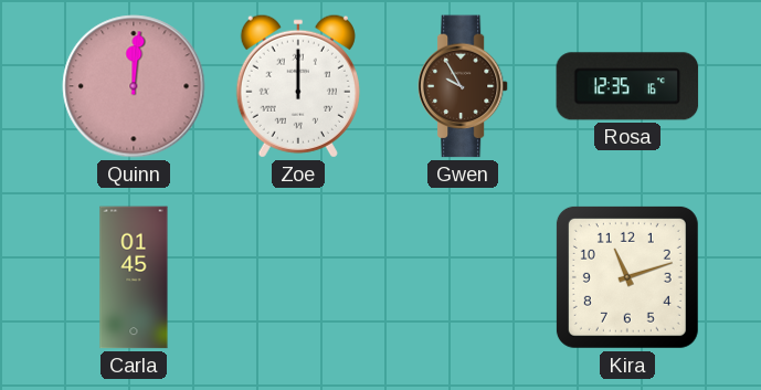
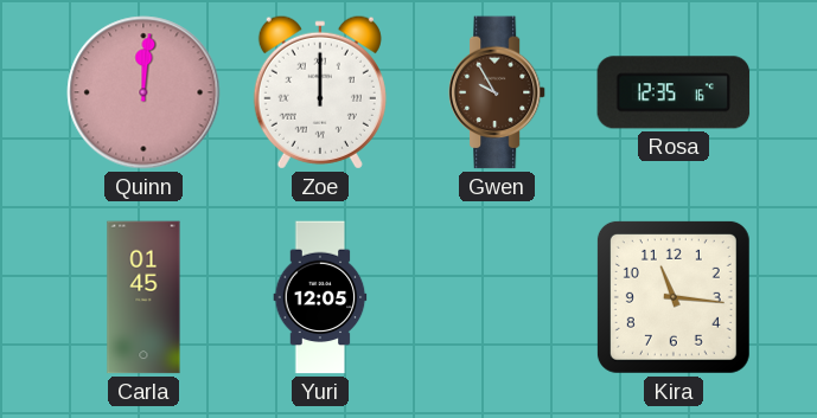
Yuri: none -> 12:05
Kira: 11:12 -> 11:16
